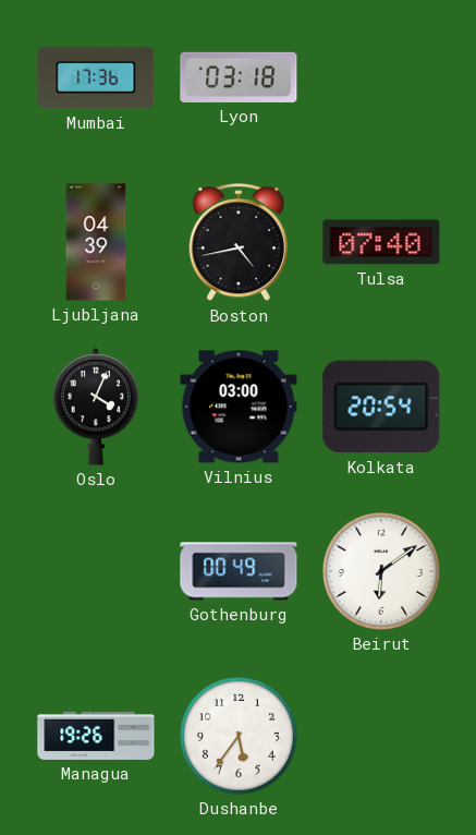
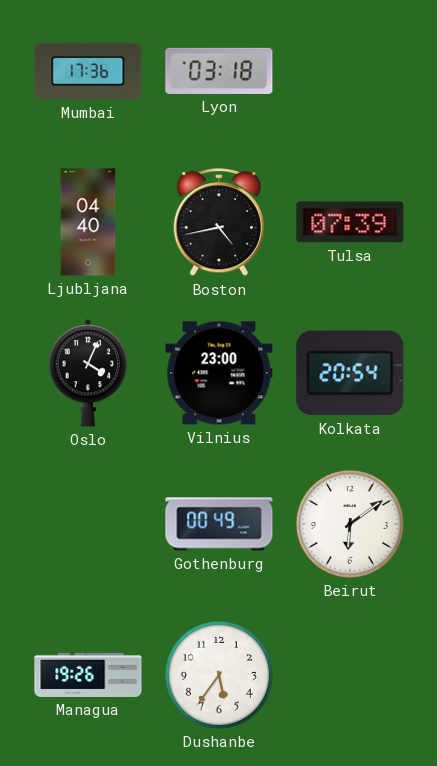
Ljubljana: 04:39 -> 04:40
Tulsa: 07:40 -> 07:39
Vilnius: 03:00 -> 23:00
